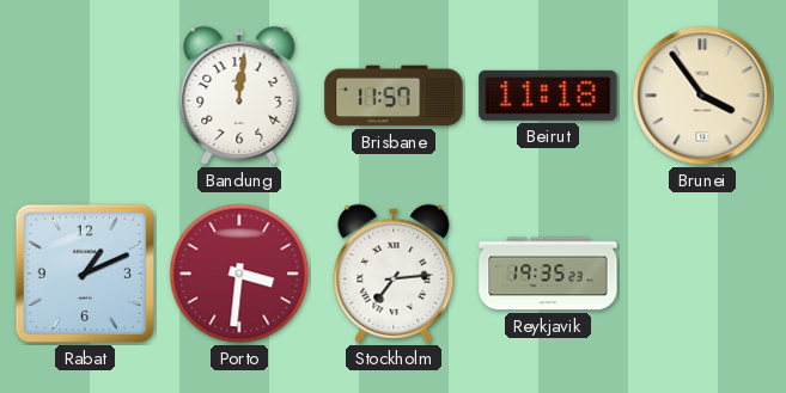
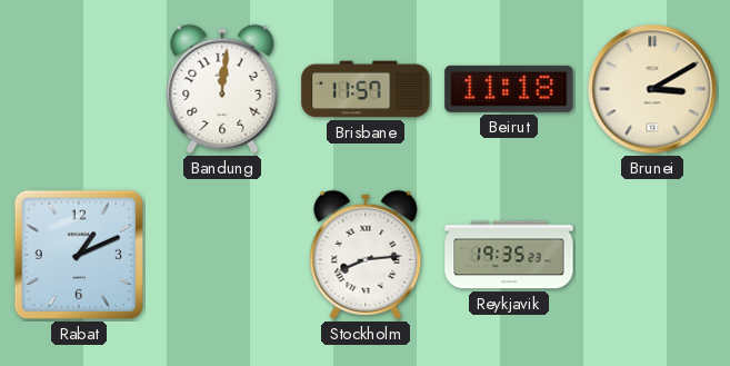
Brunei: 3:54 -> 3:10
Porto: 3:31 -> none
Stockholm: 7:14 -> 8:14
